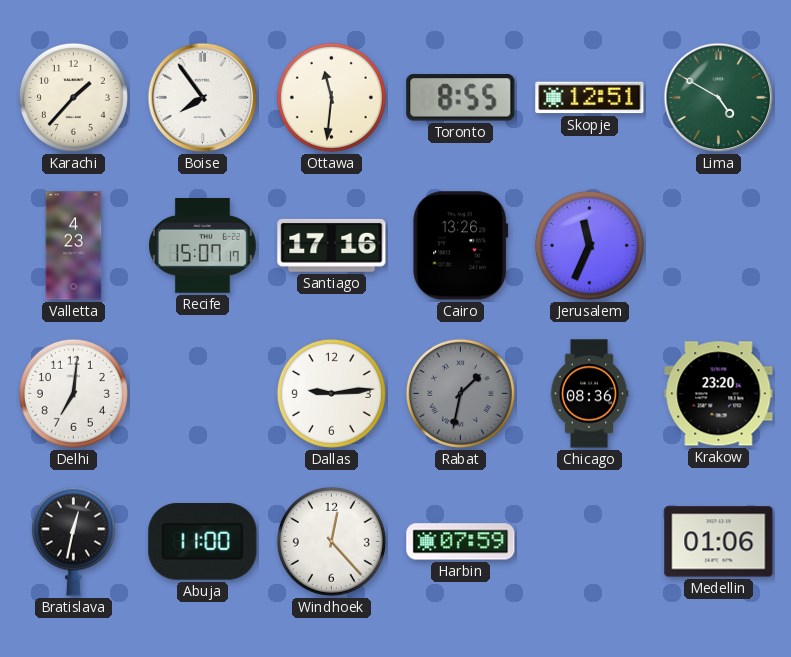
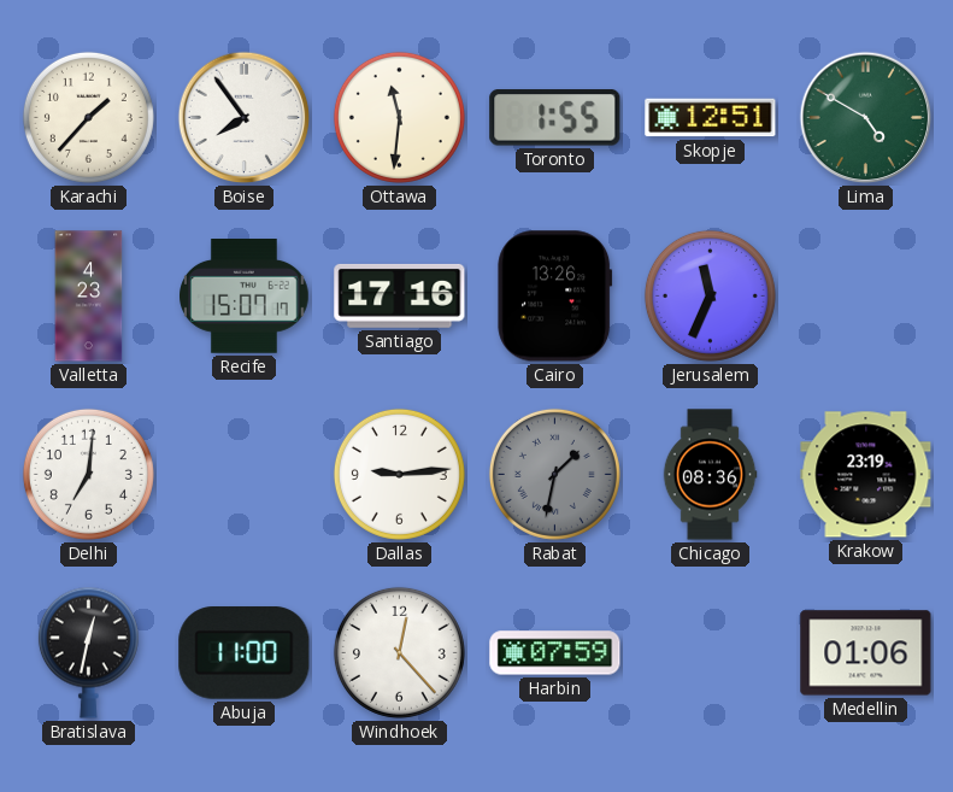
Toronto: 8:55 -> 1:55
Krakow: 23:20 -> 23:19
